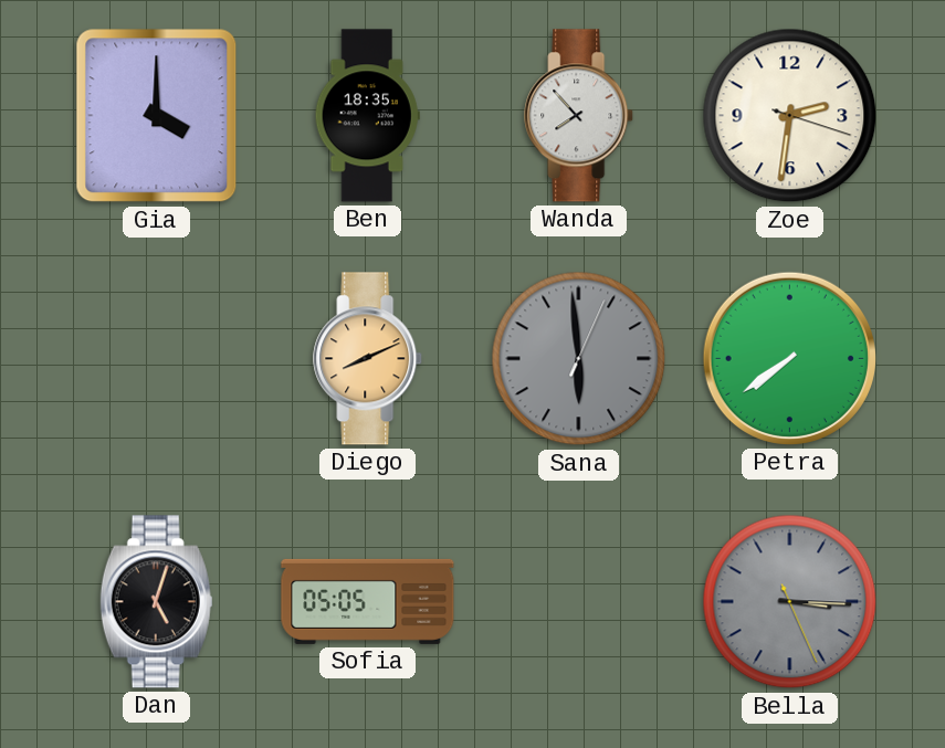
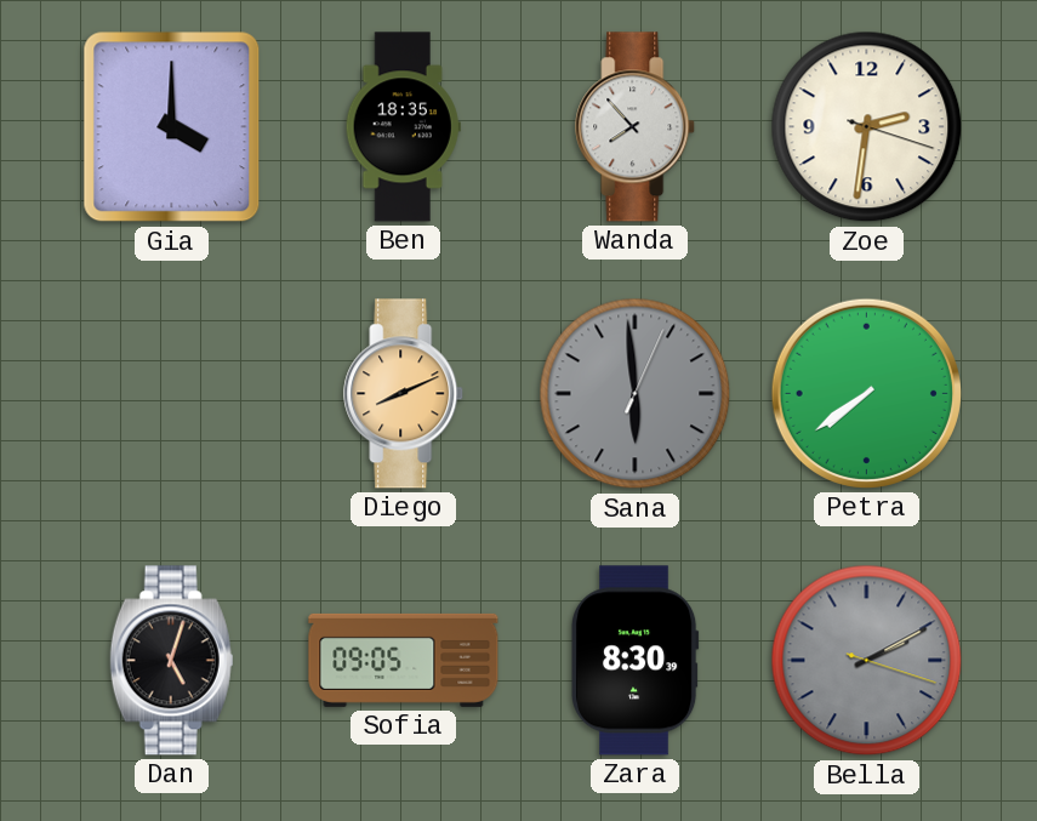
Sofia: 05:05 -> 09:05
Zara: none -> 8:30
Bella: 3:15 -> 2:10
